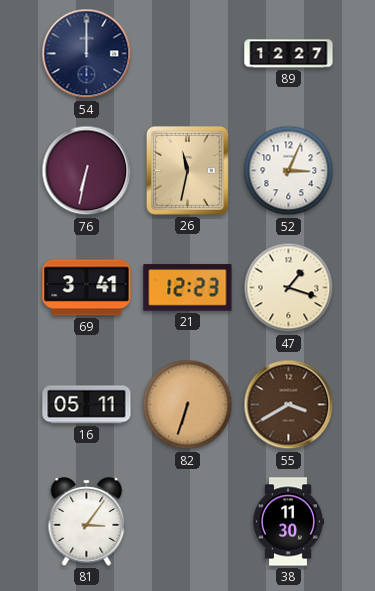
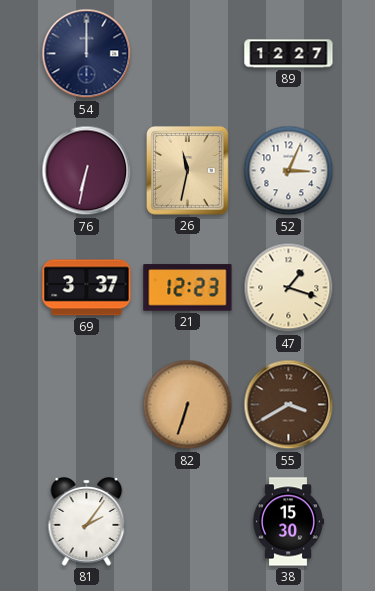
69: 3:41 -> 3:37
16: 05:11 -> none
81: 3:06 -> 2:06
38: 11:30 -> 15:30
